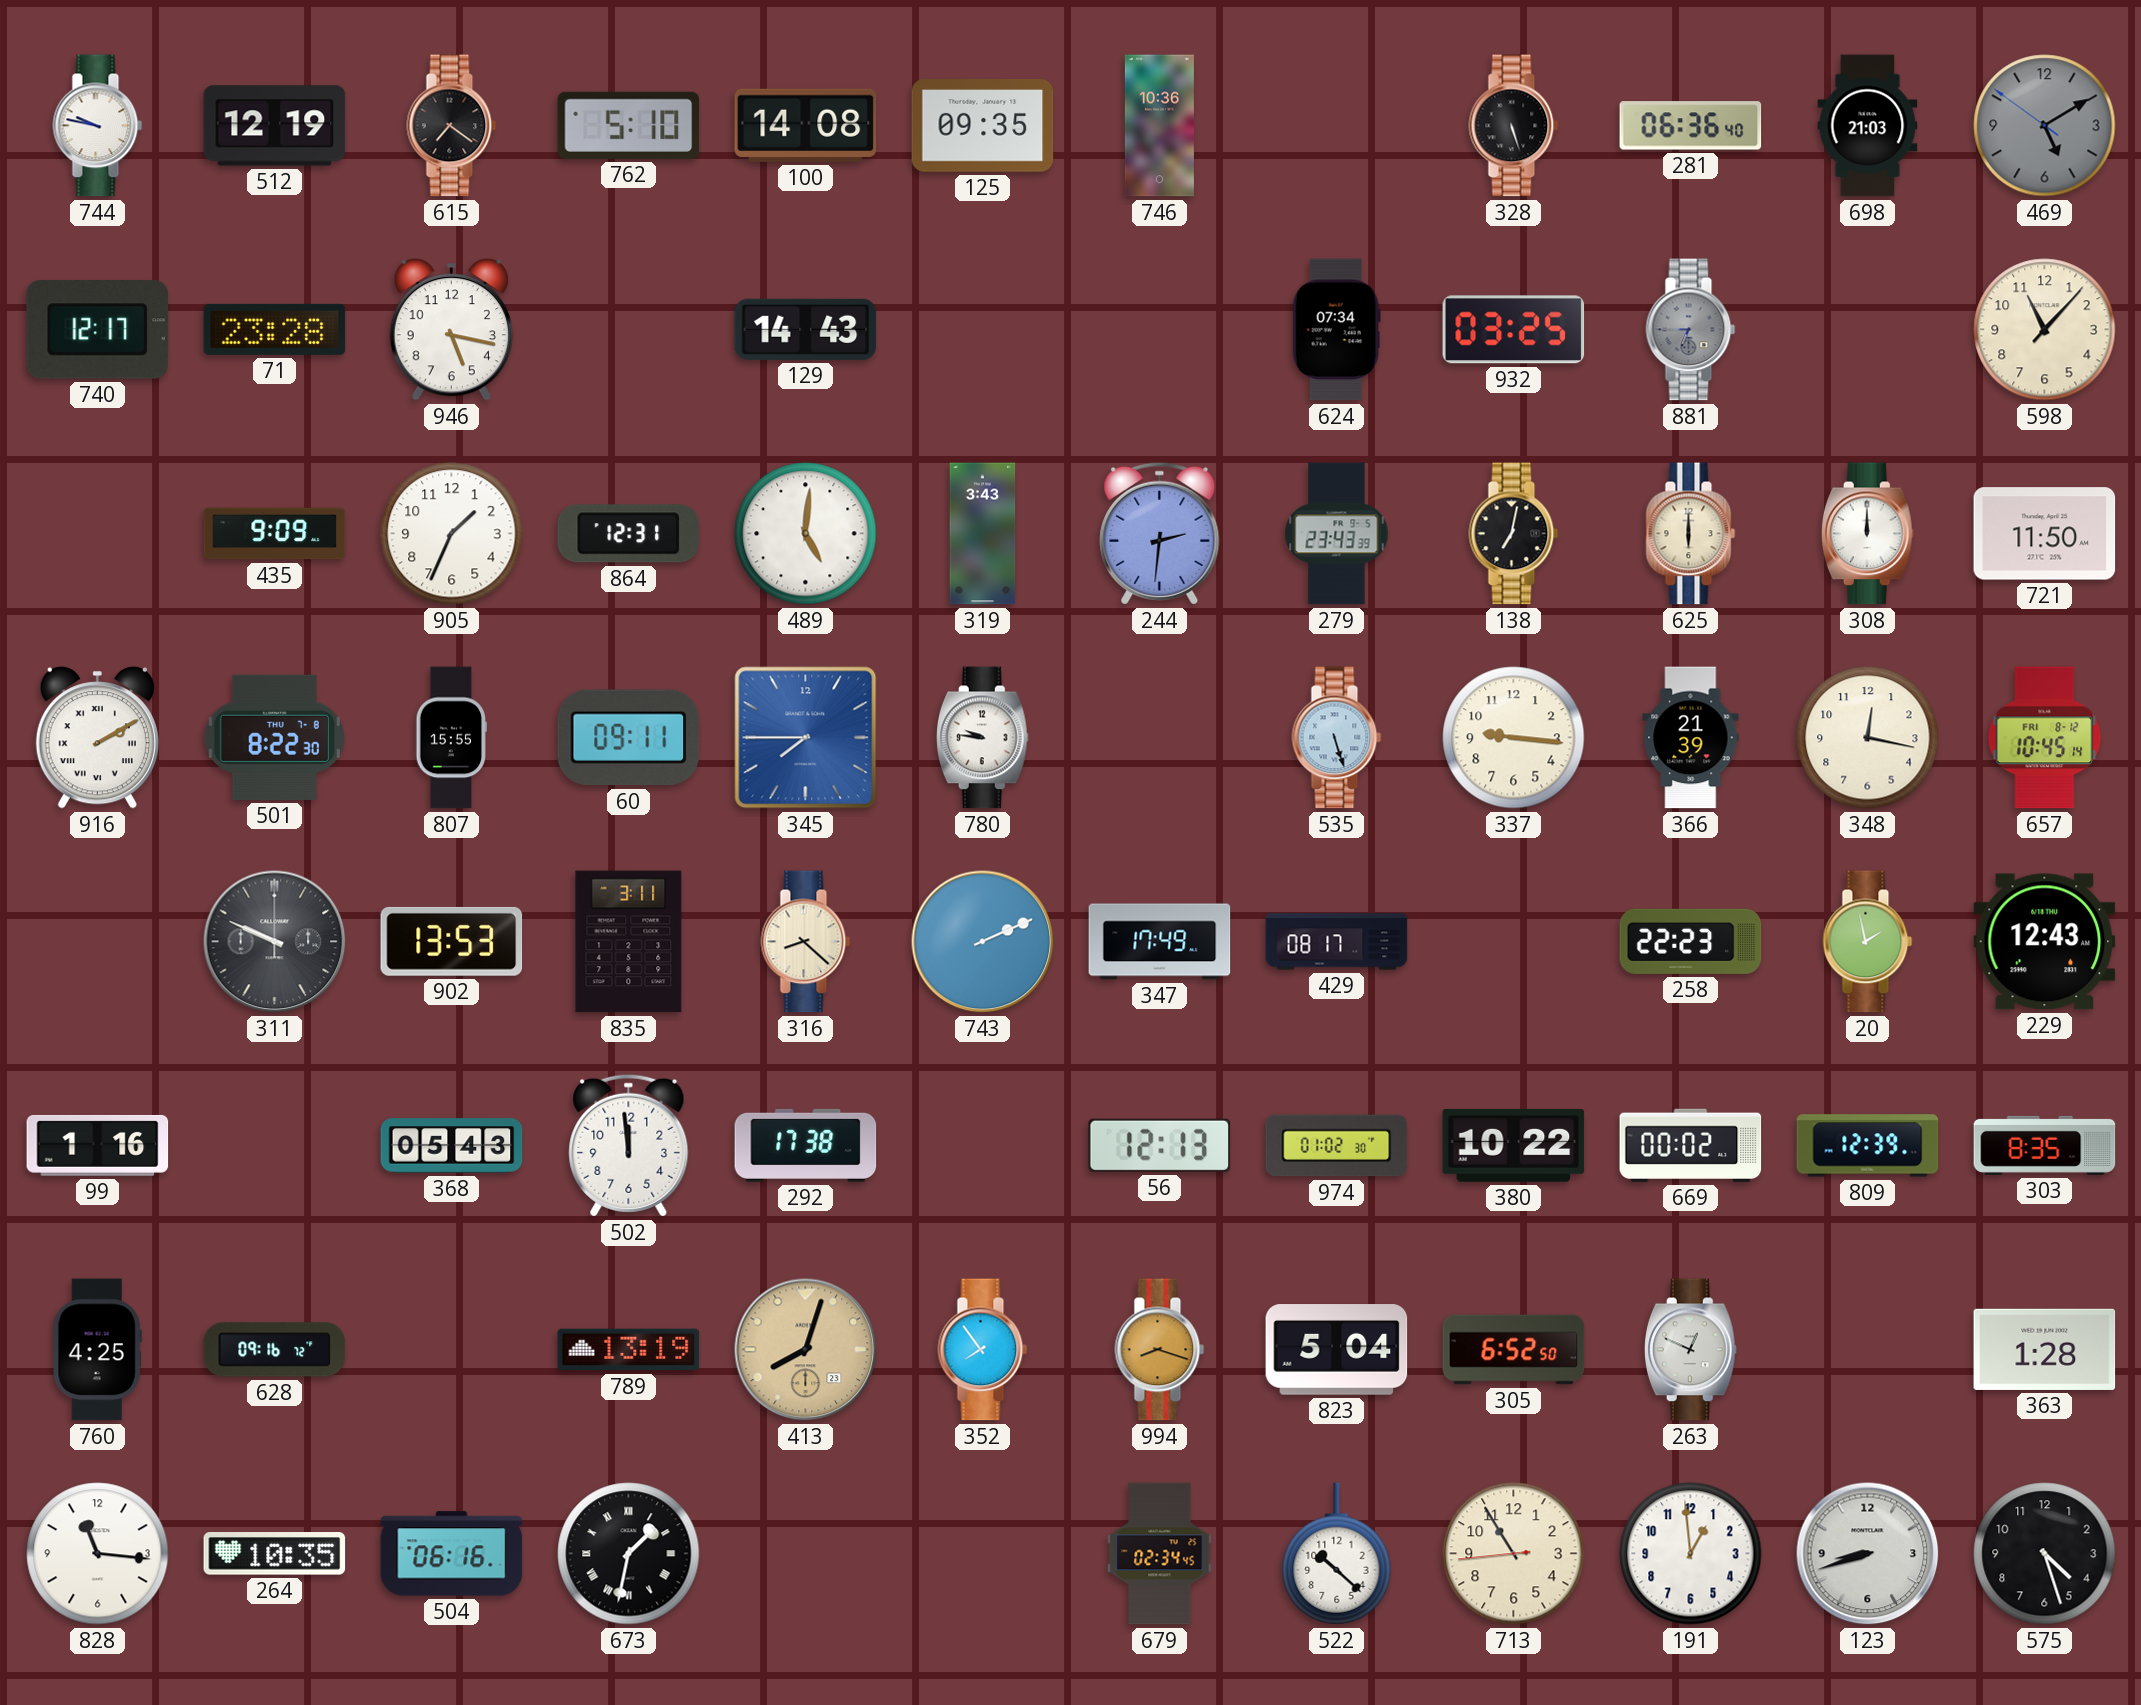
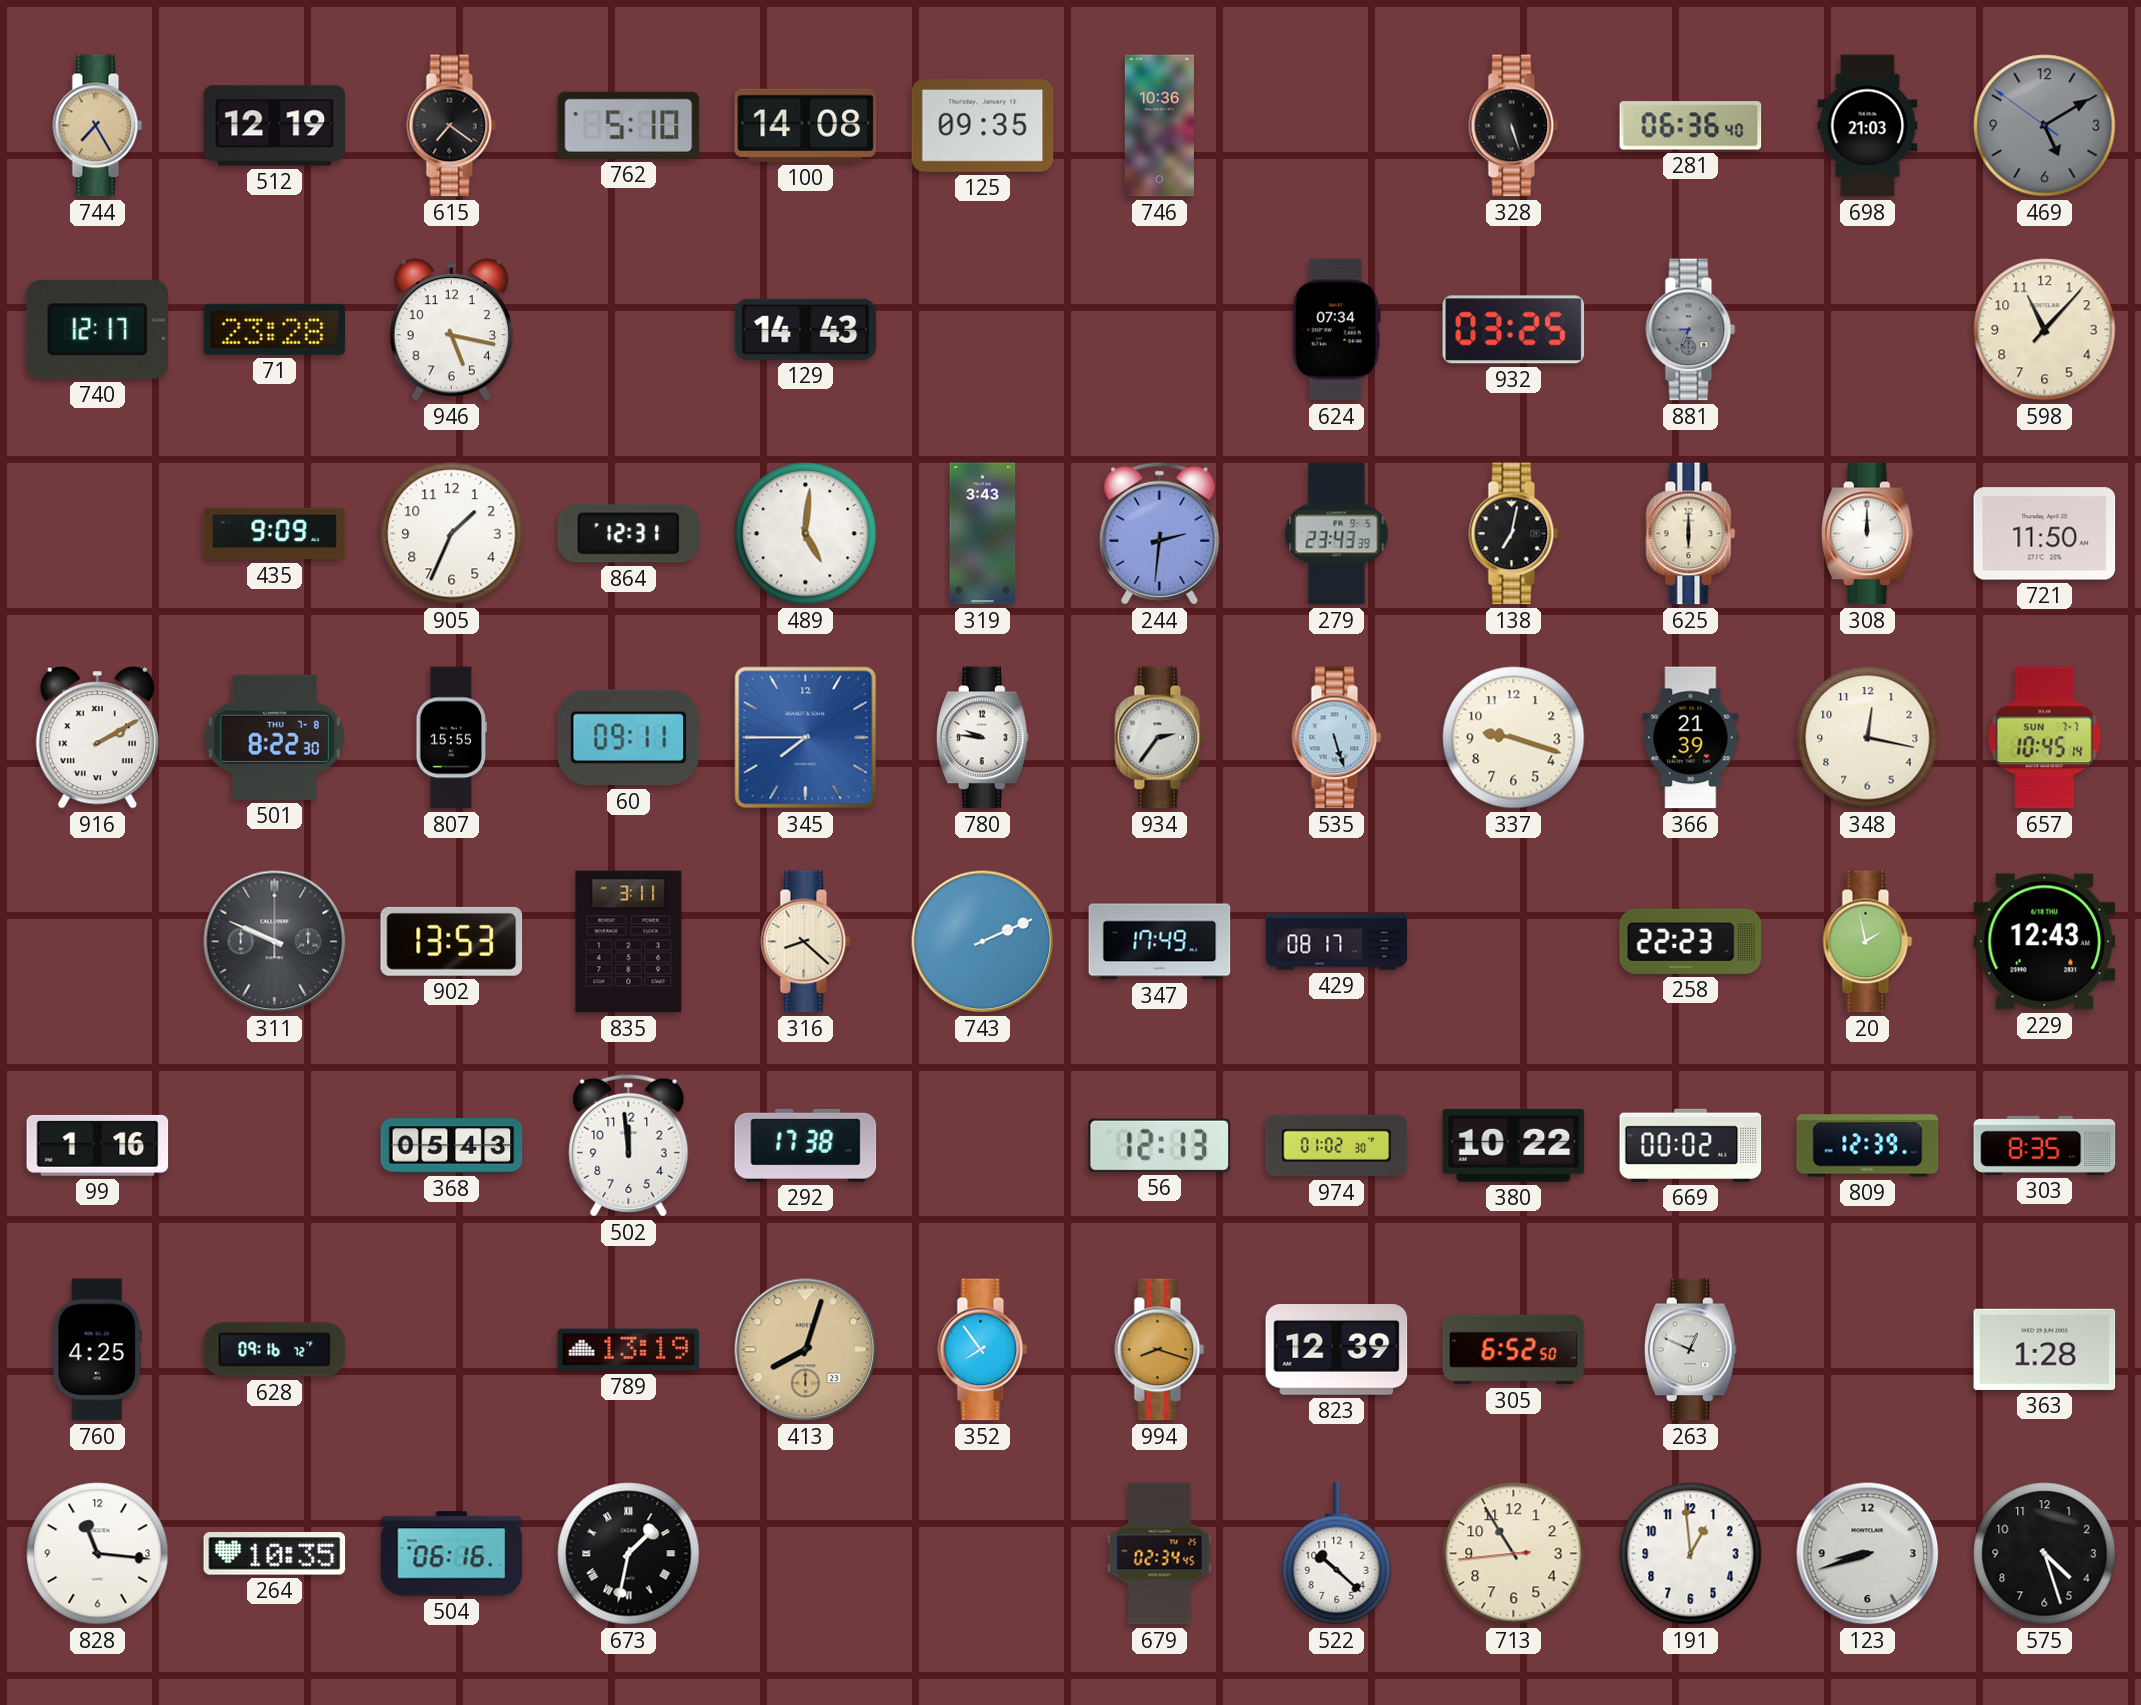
744: 9:47 -> 7:25
744 dial: white -> champagne
934: none -> 2:36
337: 9:16 -> 9:18
657 date: FRI 8-12 -> SUN 7-7
823: 5:04 -> 12:39
